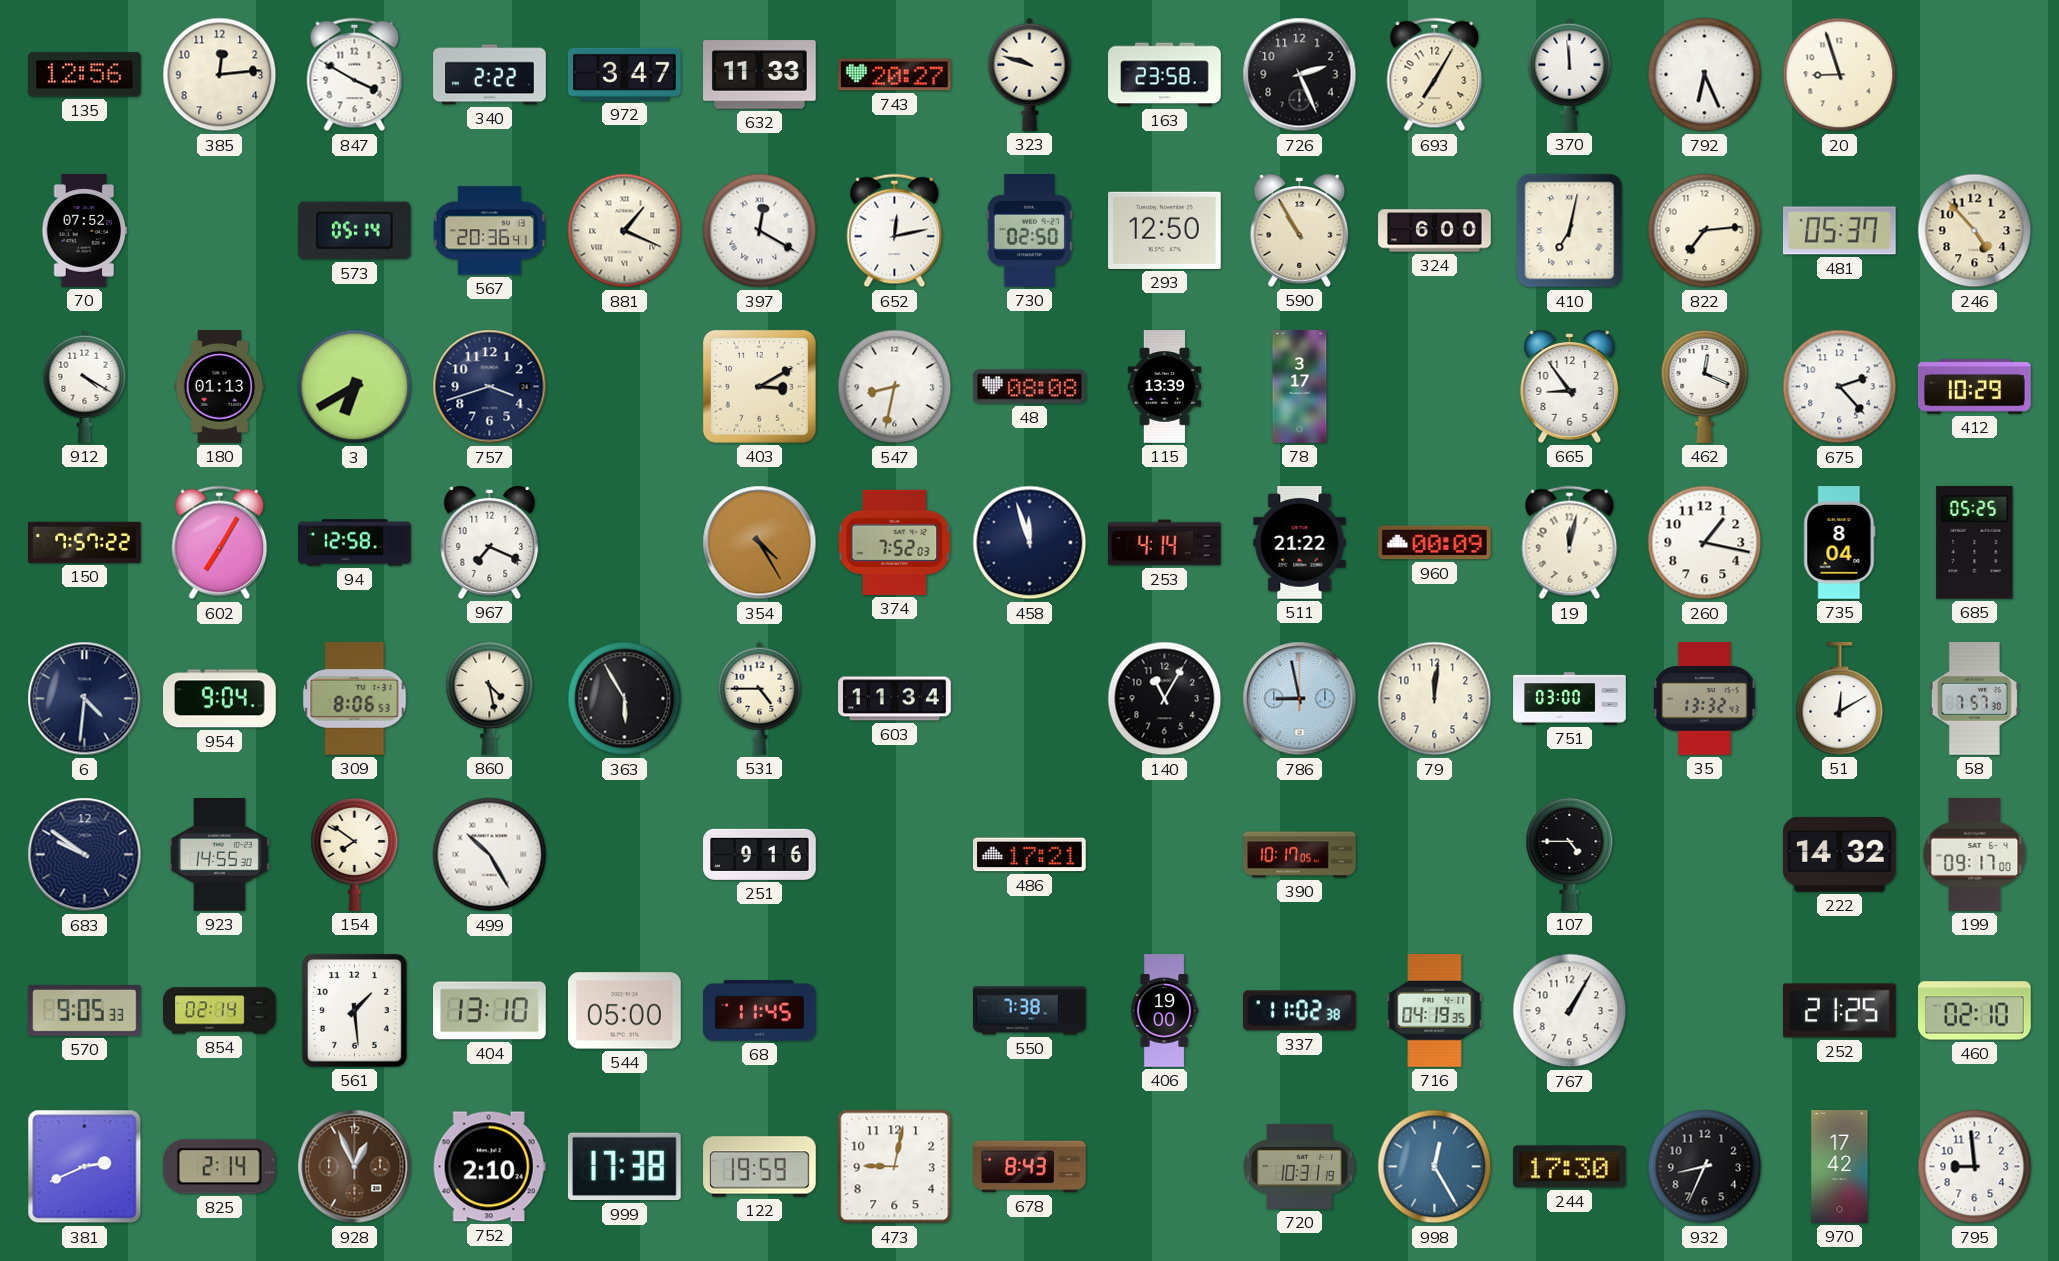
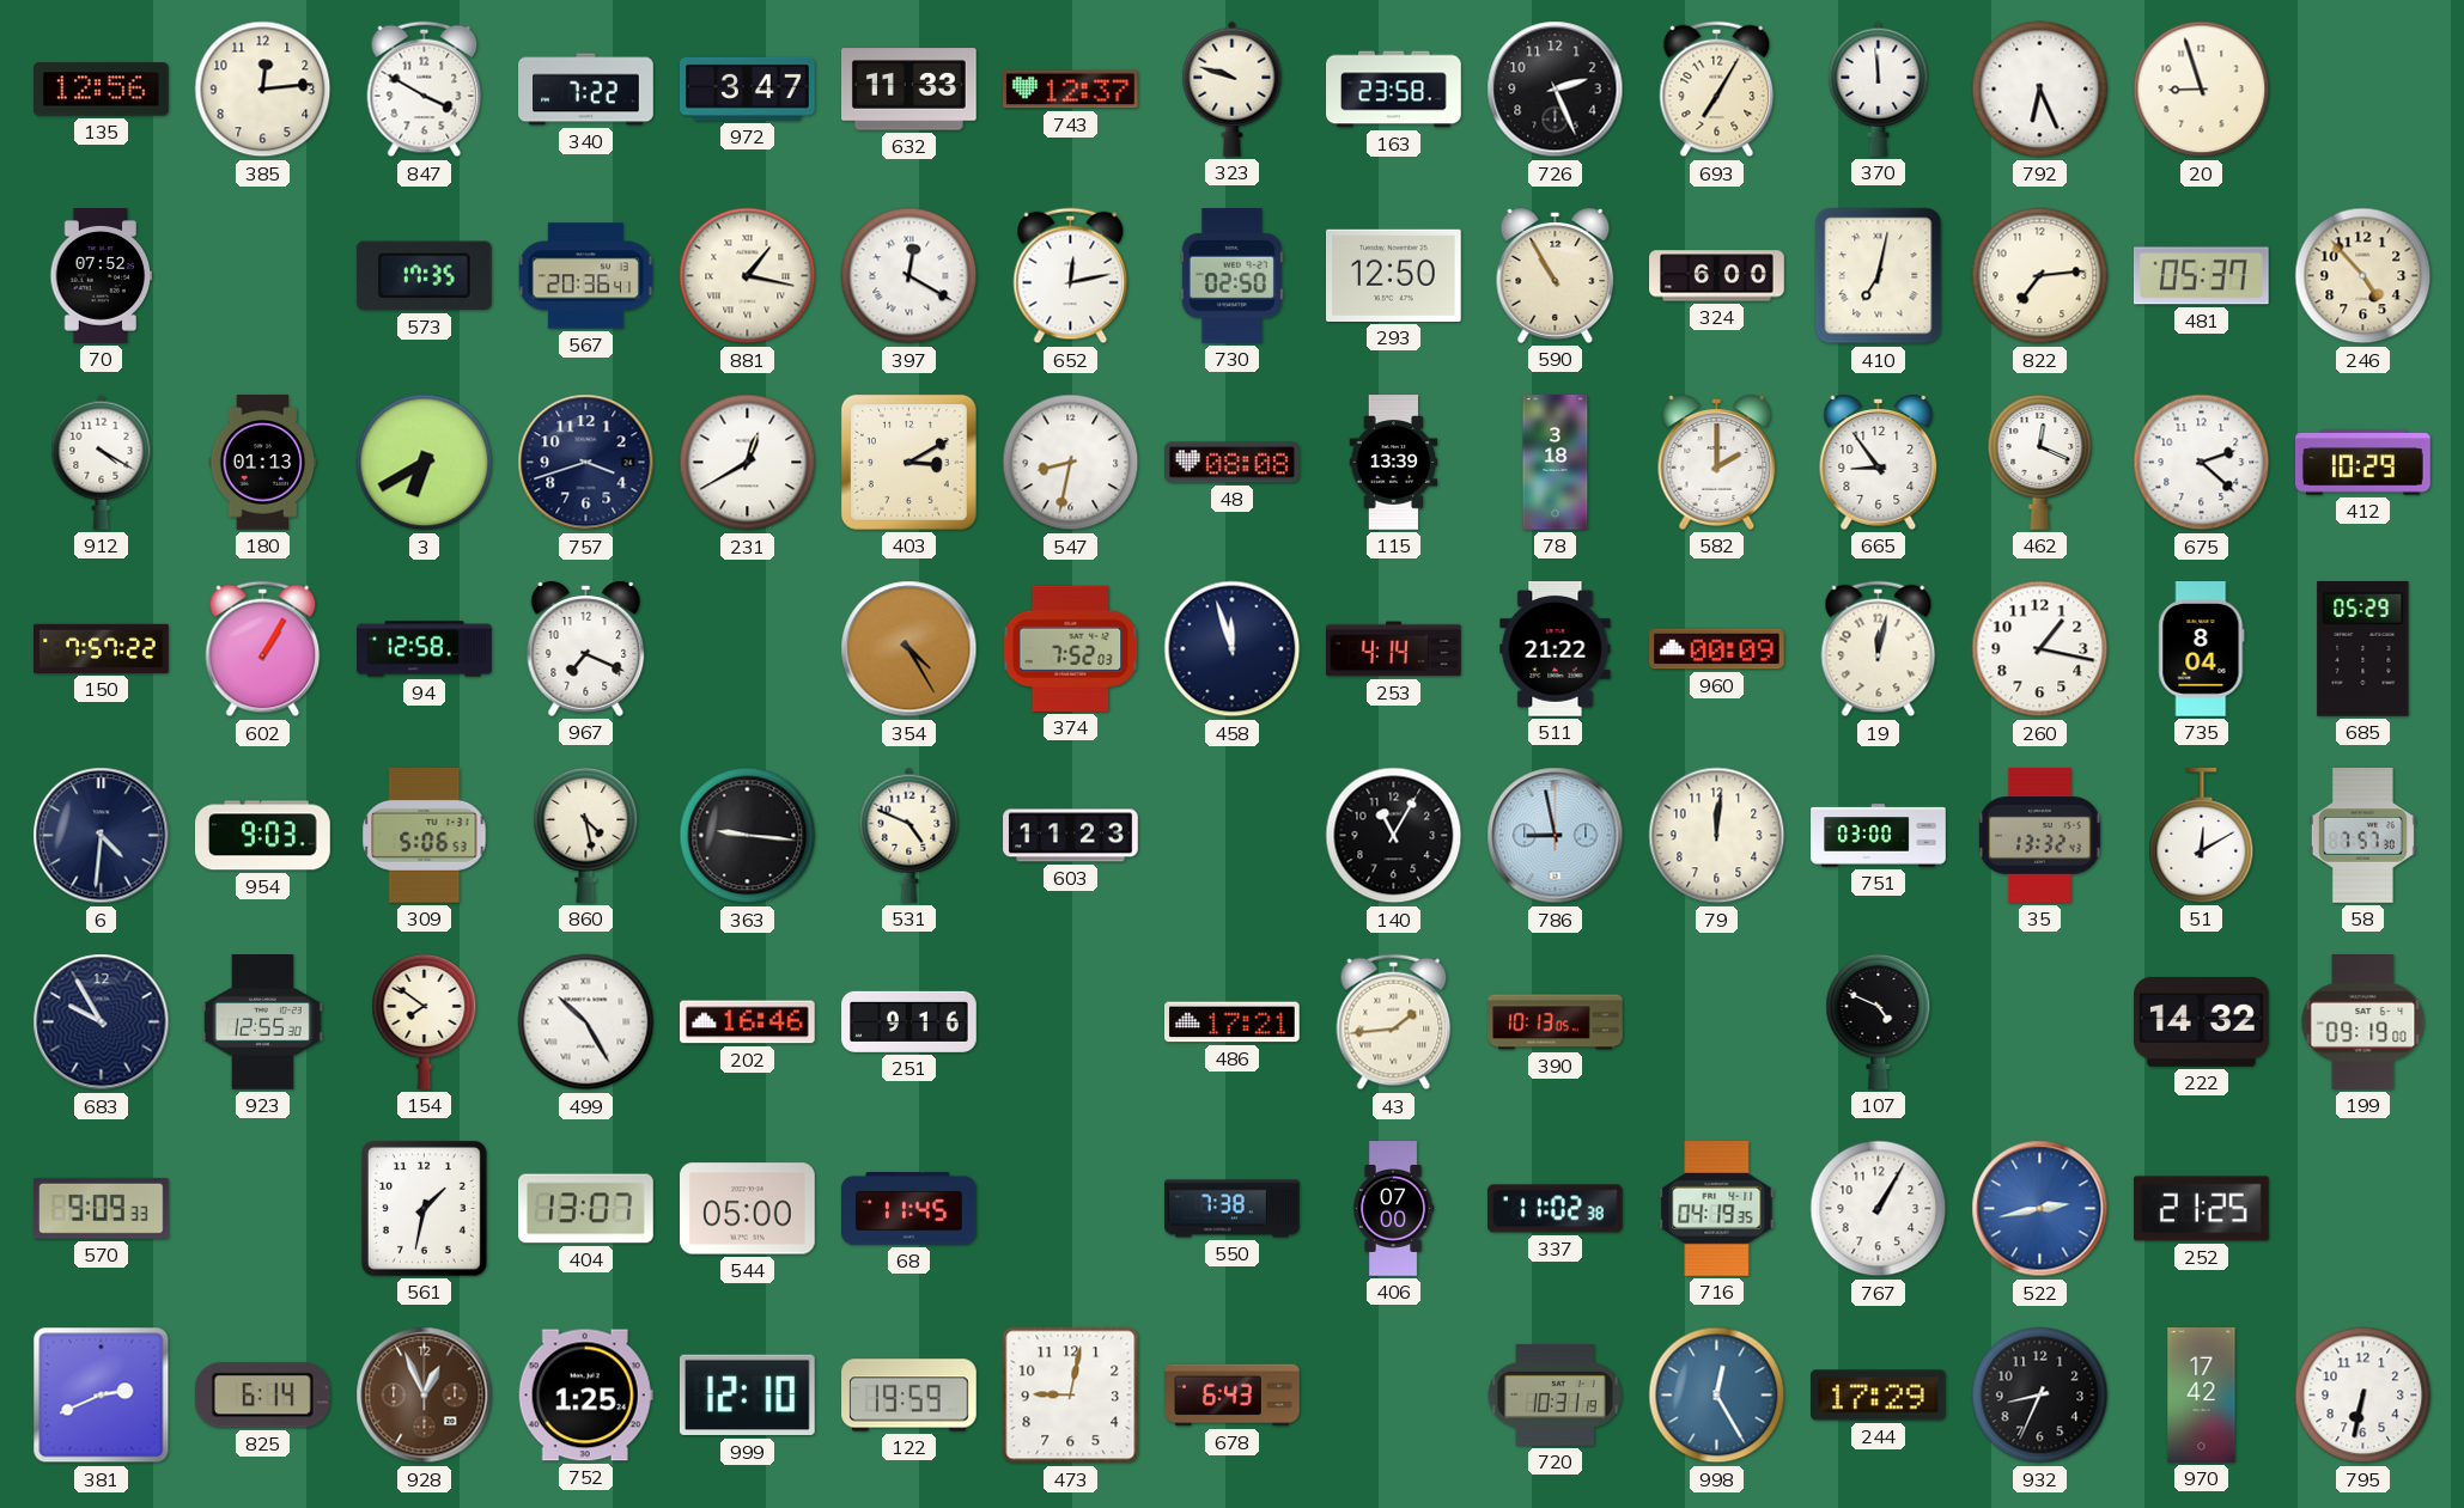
340: 2:22 -> 7:22
743: 20:27 -> 12:37
573: 05:14 -> 17:35
881: 1:19 -> 1:17
231: none -> 12:40
78: 3:17 -> 3:18
582: none -> 2:00
675: 2:23 -> 2:22
602: 7:05 -> 1:05
685: 05:25 -> 05:29
954: 9:04 -> 9:03
309: 8:06 -> 5:06
363: 5:55 -> 9:16
531: 4:45 -> 4:49
603: 11:34 -> 11:23
683: 9:51 -> 9:55
923: 14:55 -> 12:55
202: none -> 16:46
43: none -> 1:44
390: 10:17 -> 10:13
107: 4:45 -> 4:49
199: 09:17 -> 09:19
570: 9:05 -> 9:09
854: 02:14 -> none
561: 1:29 -> 1:32
404: 13:10 -> 13:07
406: 19:00 -> 07:00
522: none -> 2:43
460: 02:10 -> none
825: 2:14 -> 6:14
752: 2:10 -> 1:25
999: 17:38 -> 12:10
678: 8:43 -> 6:43
244: 17:30 -> 17:29
795: 8:59 -> 6:32
